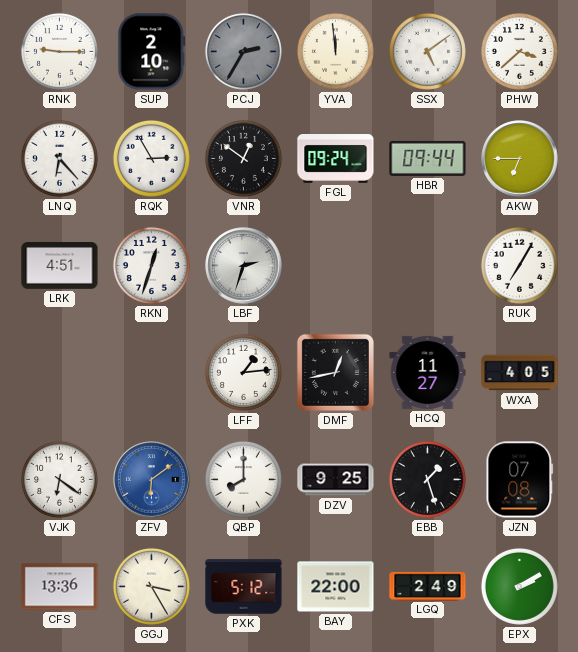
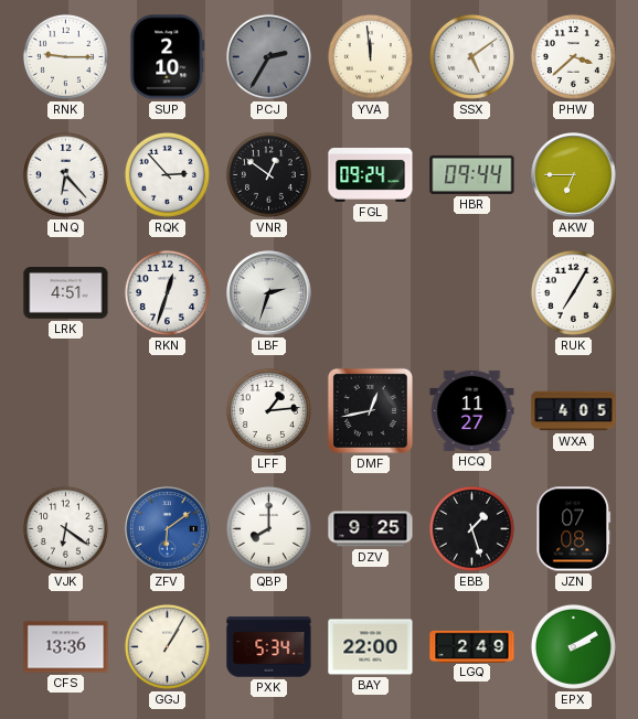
RQK: 2:55 -> 2:53
GGJ: 3:25 -> 1:05
PXK: 5:12 -> 5:34
